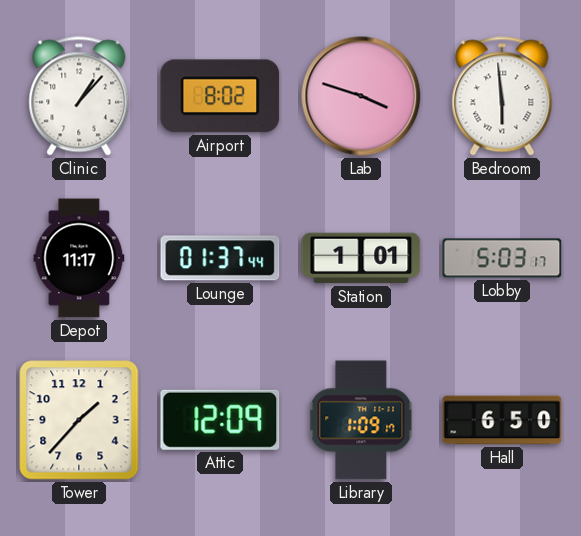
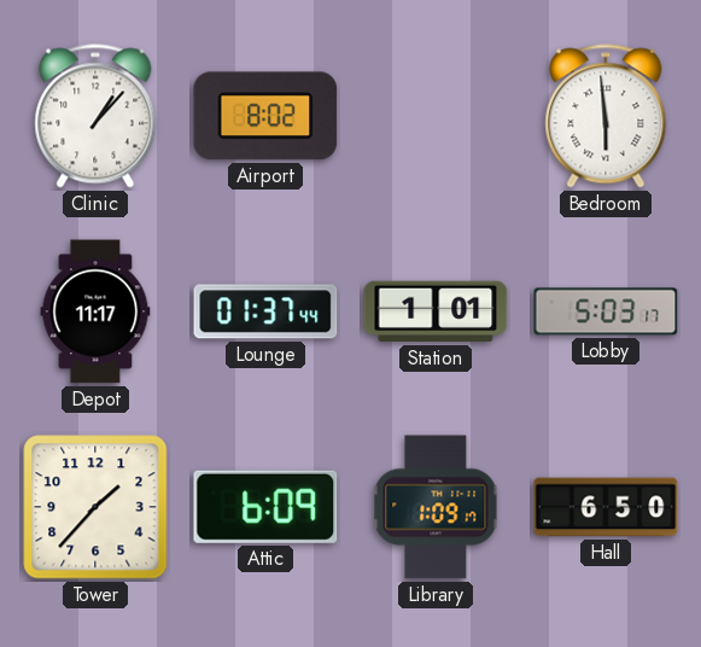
Lab: 3:48 -> none
Attic: 12:09 -> 6:09
